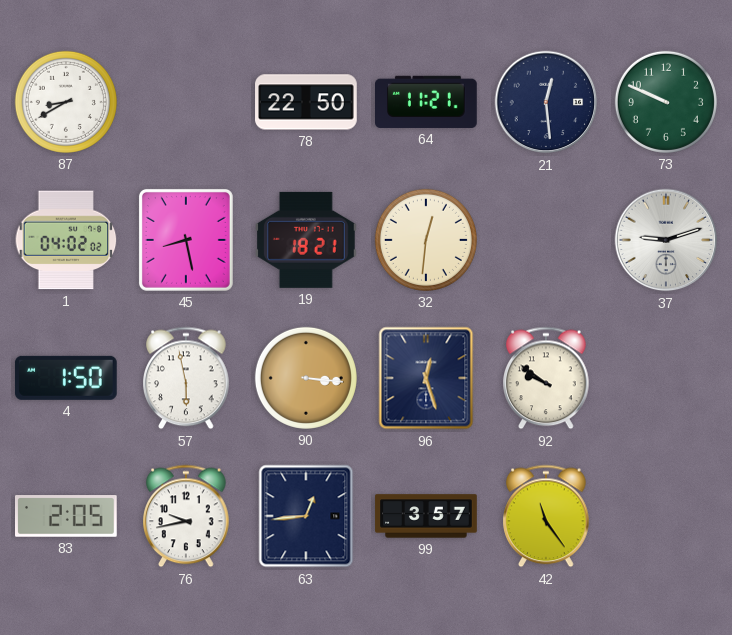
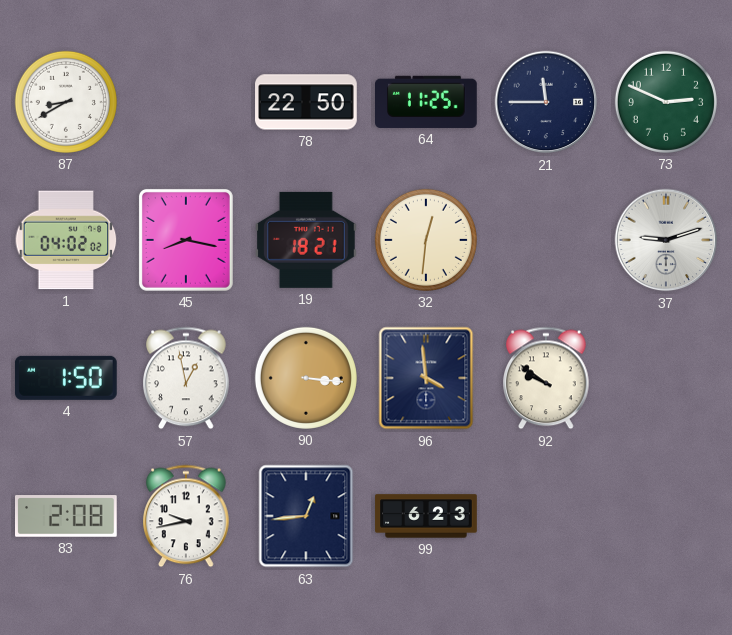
64: 11:21 -> 11:25
21: 12:29 -> 11:45
73: 9:49 -> 2:49
45: 8:28 -> 8:17
57: 5:58 -> 12:58
96: 12:27 -> 3:59
83: 2:05 -> 2:08
99: 3:57 -> 6:23
42: 11:24 -> none
